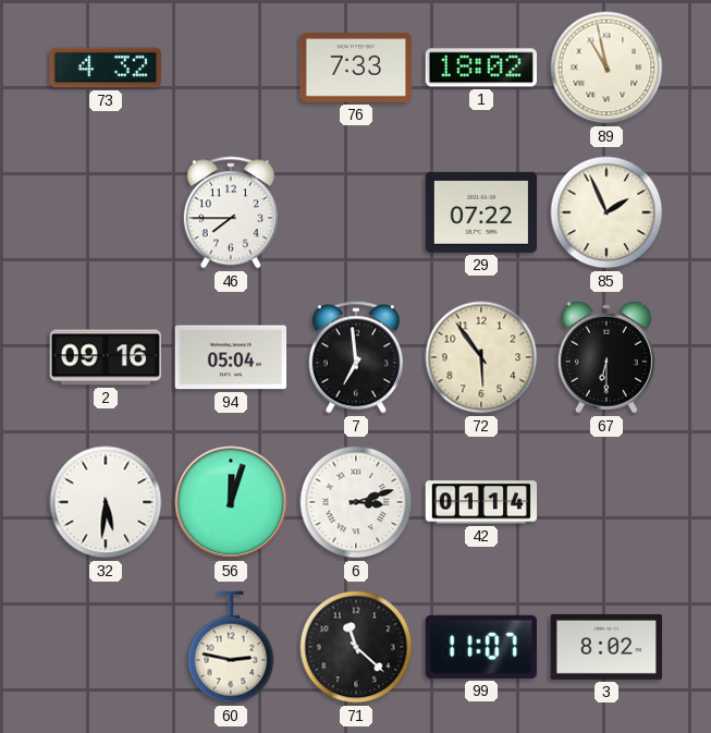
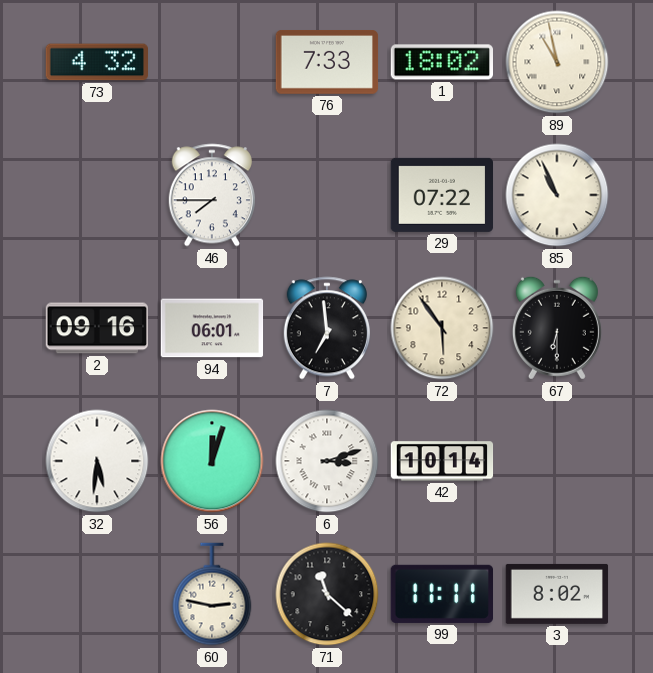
85: 1:56 -> 10:56
94: 05:04 -> 06:01
42: 01:14 -> 10:14
99: 11:07 -> 11:11
